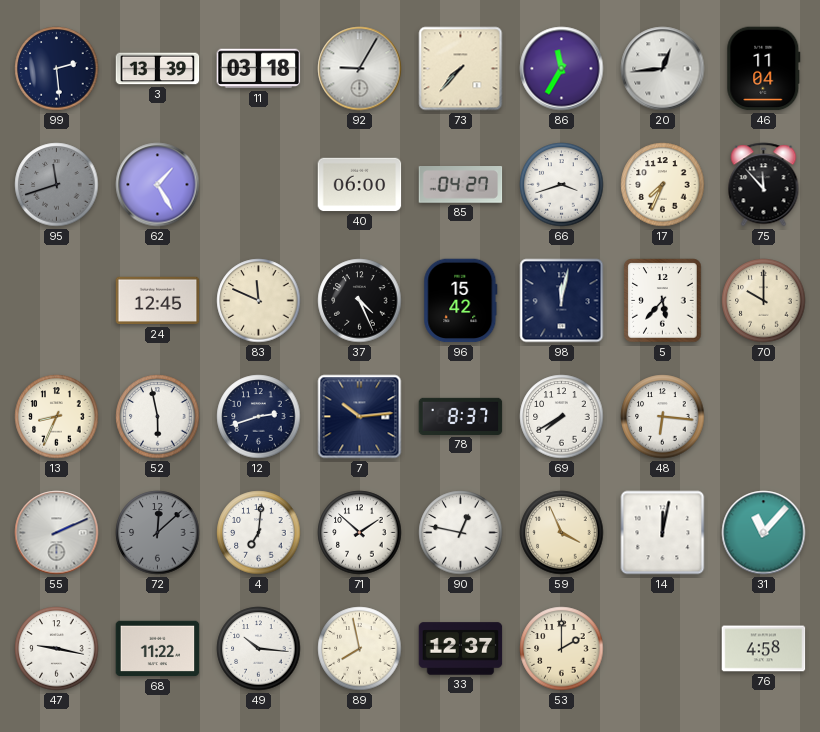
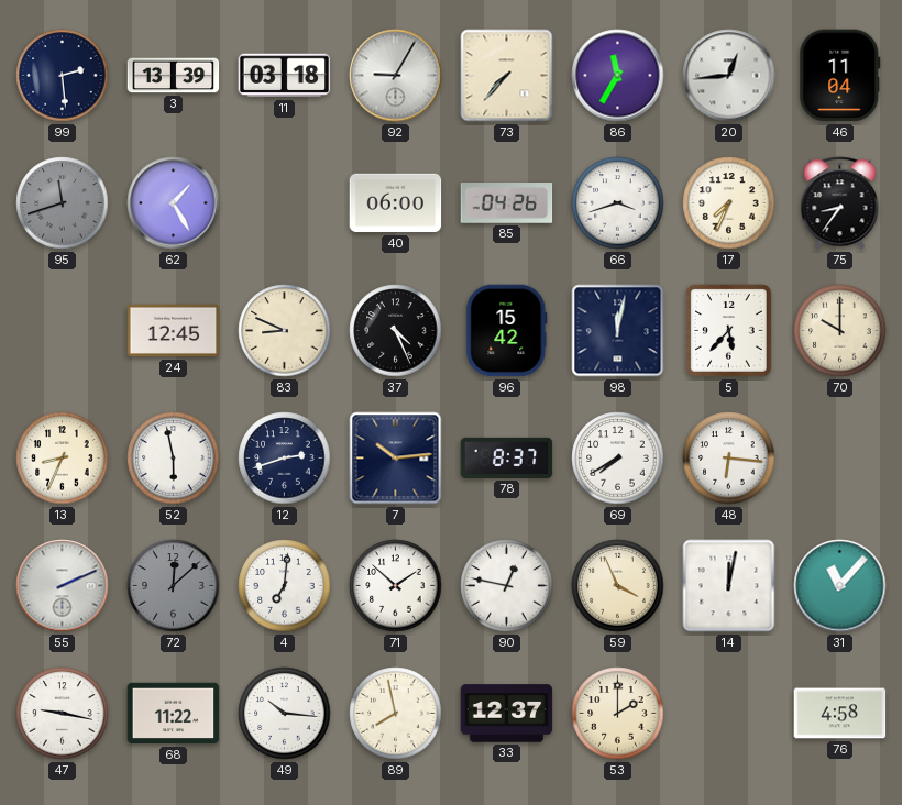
85: 04:27 -> 04:26
75: 11:53 -> 8:36
83: 11:49 -> 8:49
